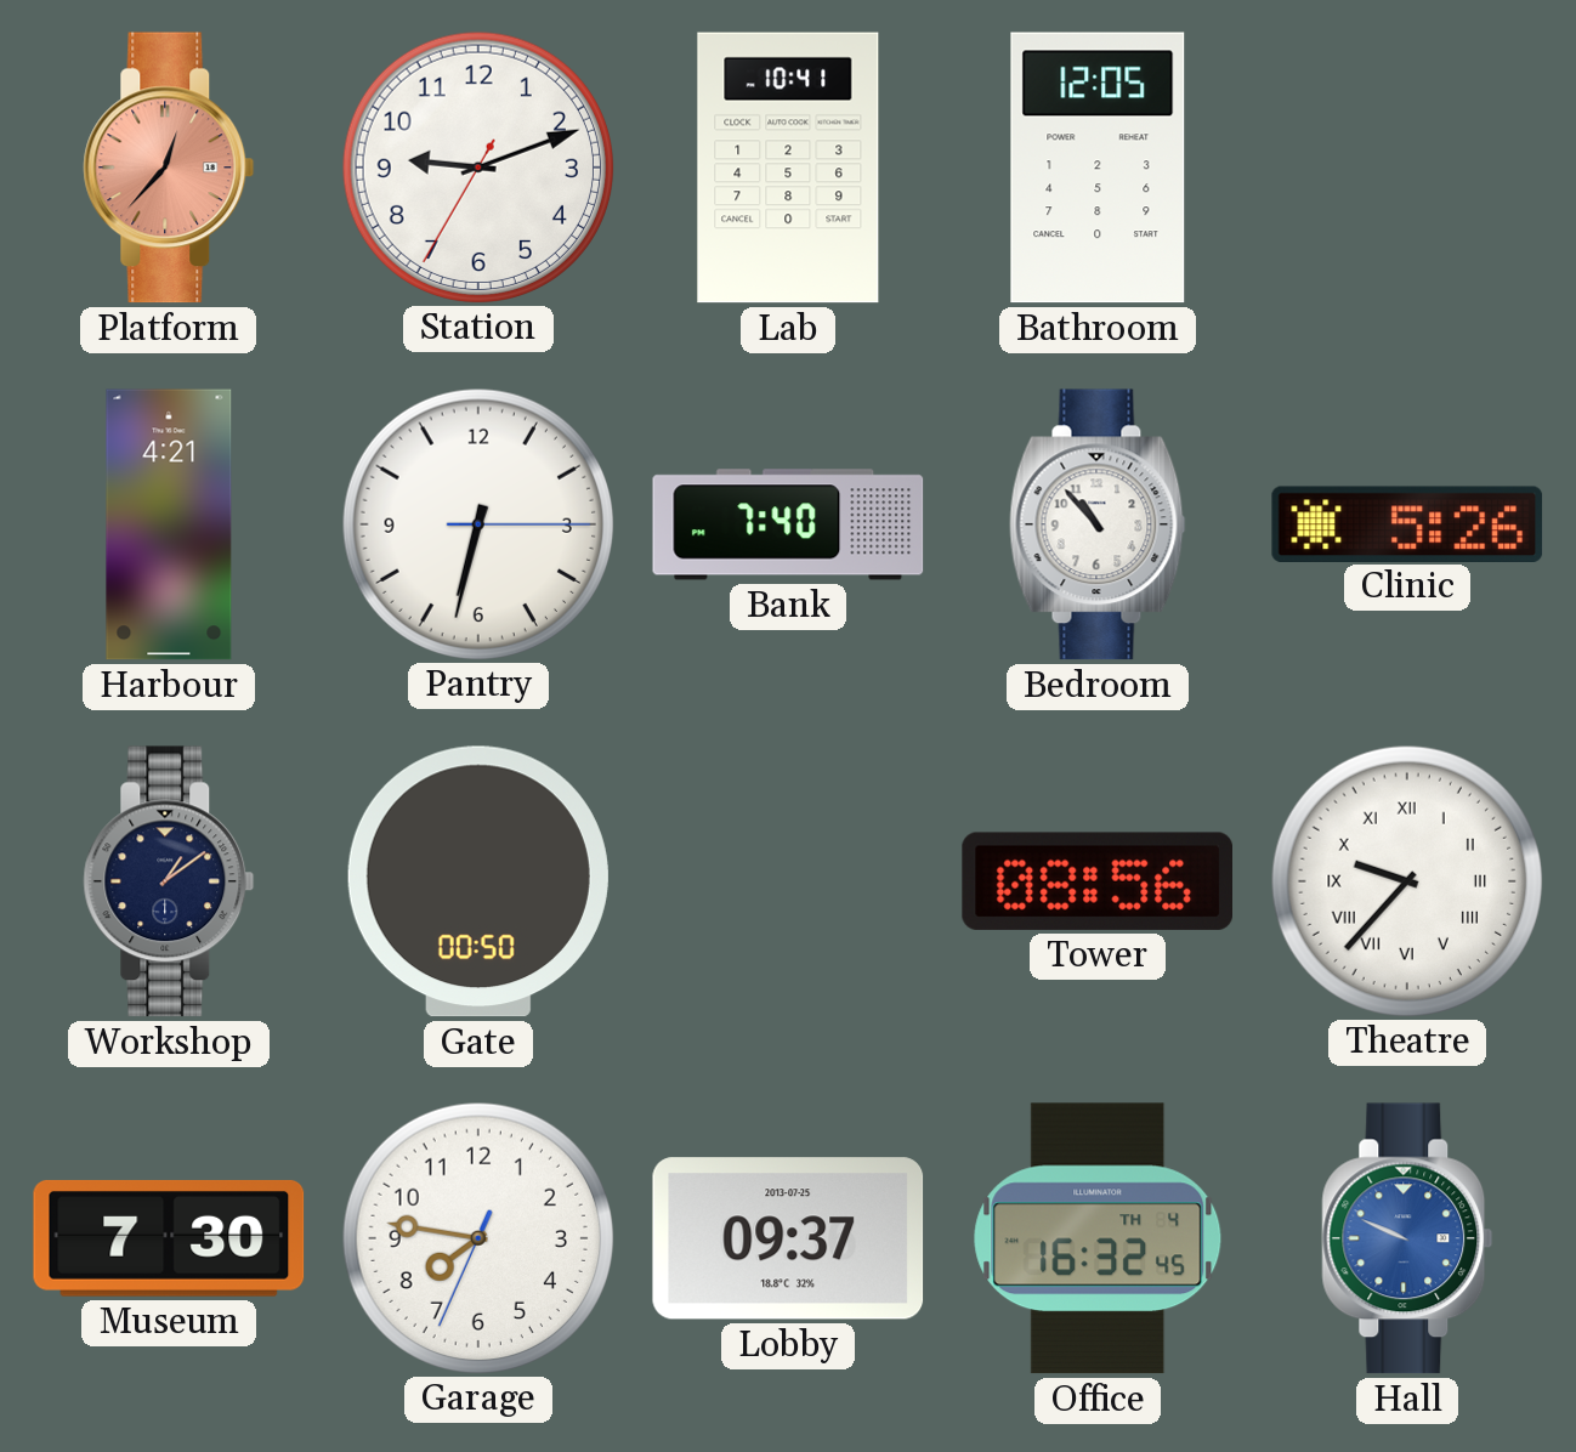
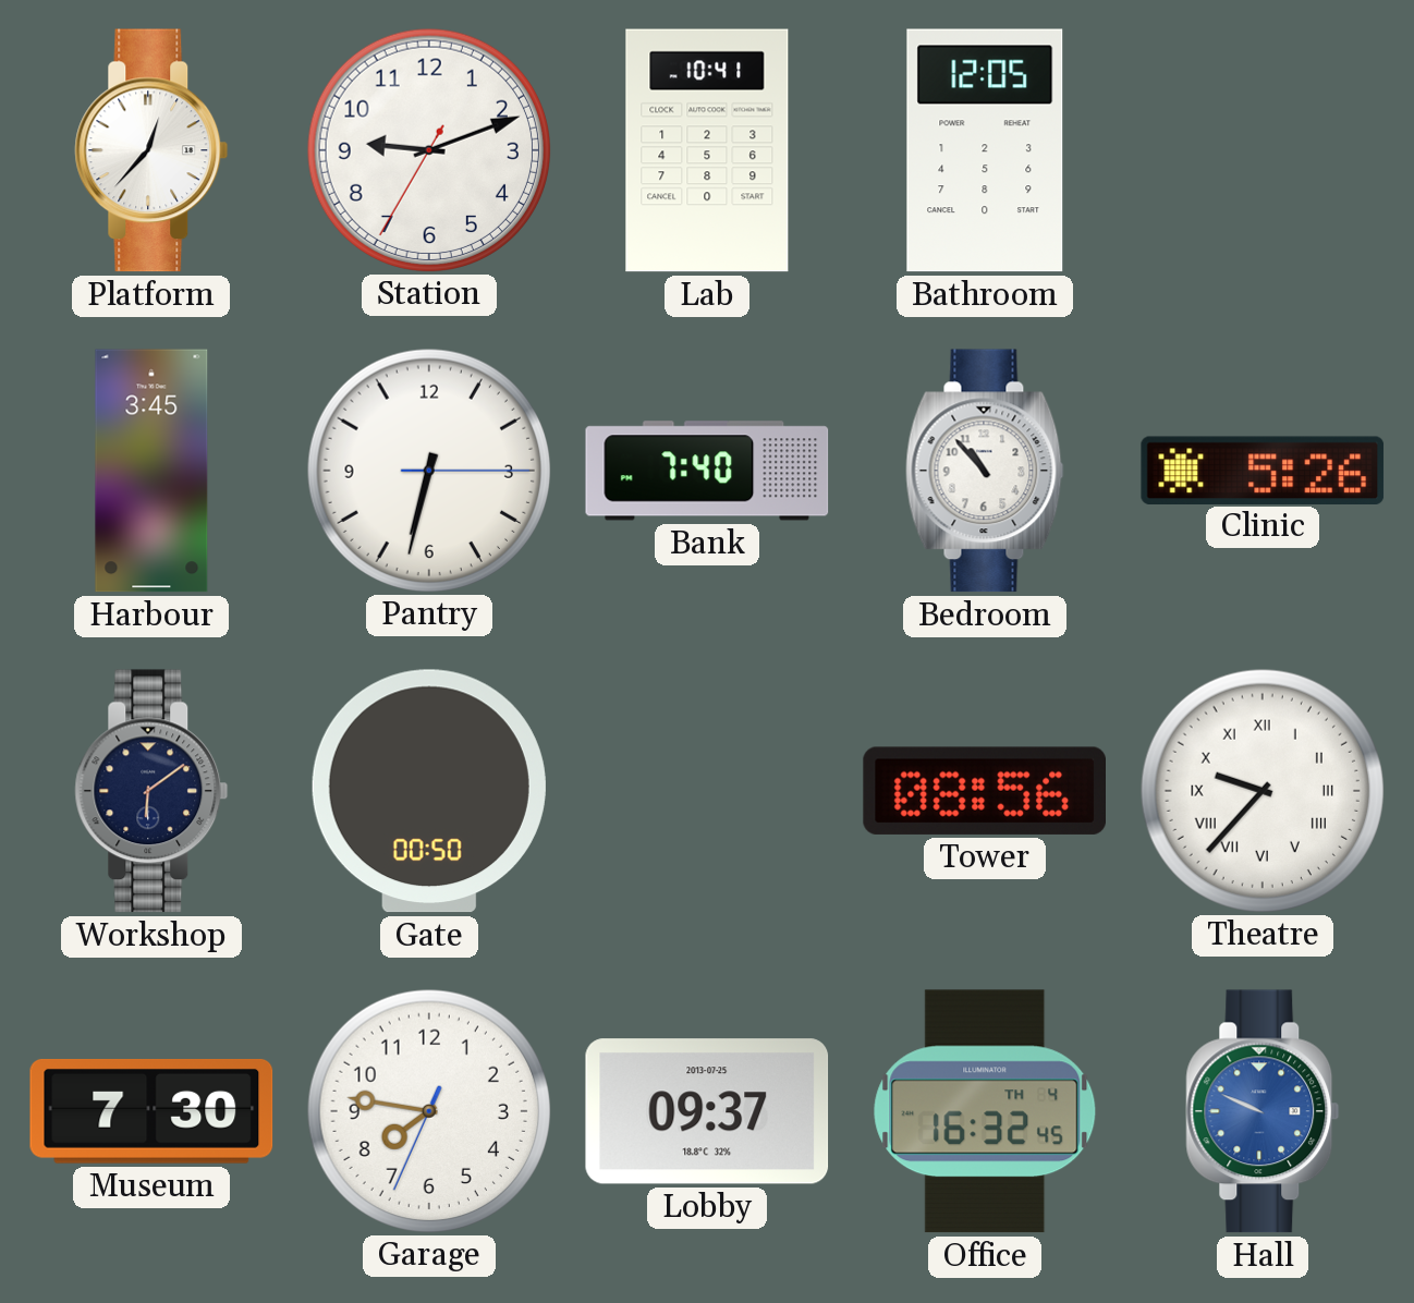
Platform dial: salmon -> white
Harbour: 4:21 -> 3:45
Workshop: 1:09 -> 6:09
